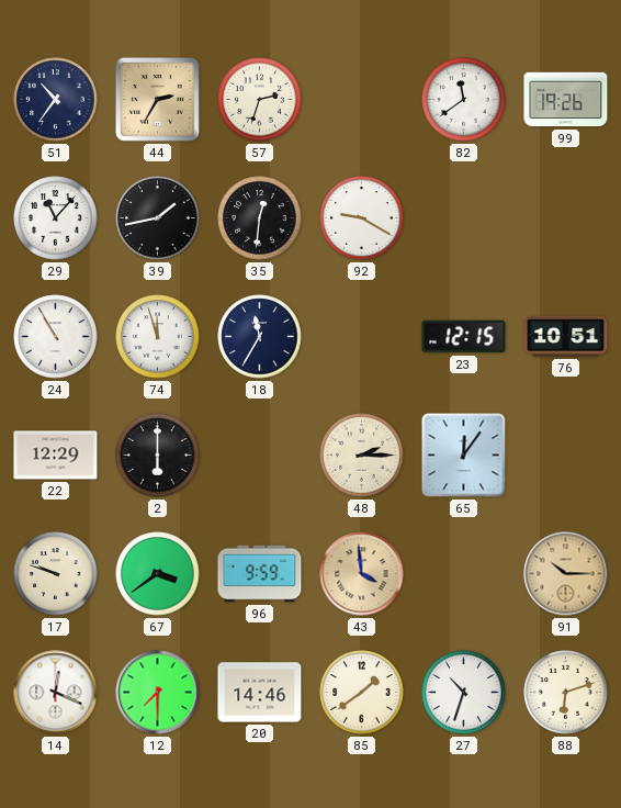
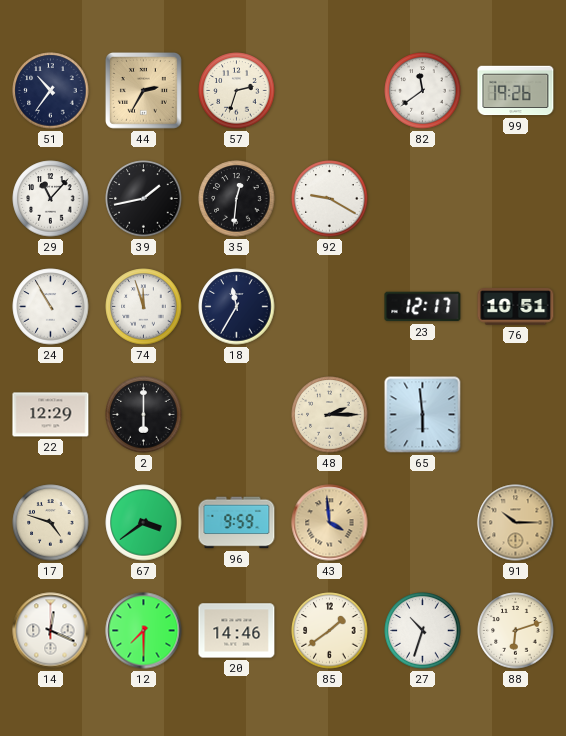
23: 12:15 -> 12:17
65: 12:06 -> 5:59
17: 9:48 -> 4:48
